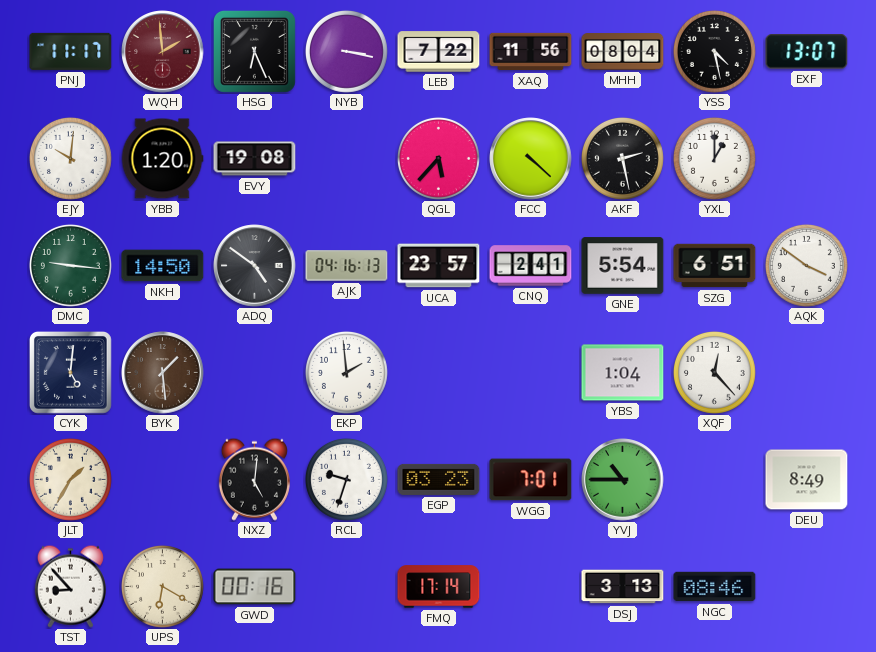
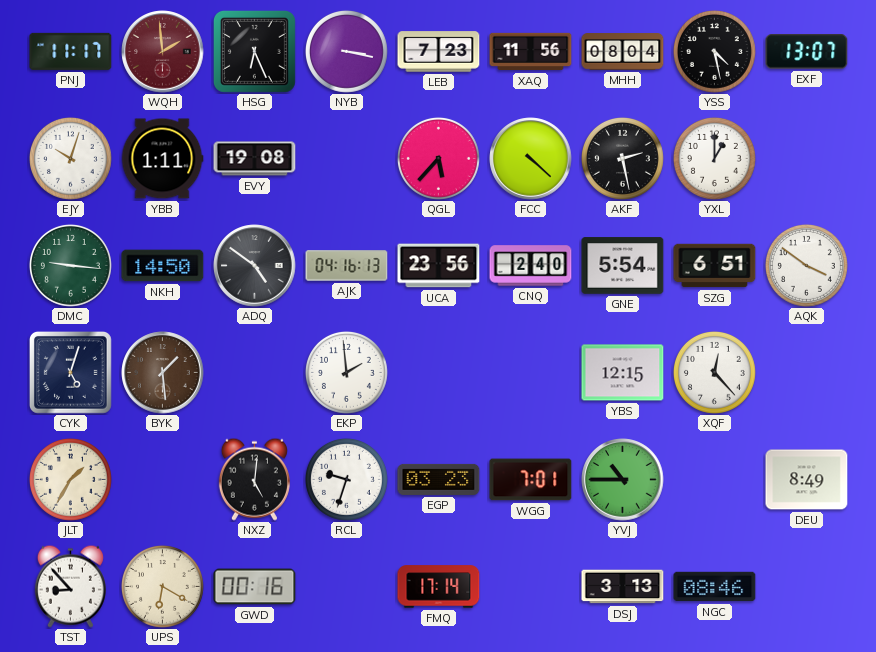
LEB: 7:22 -> 7:23
EJY: 10:01 -> 10:03
YBB: 1:20 -> 1:11
UCA: 23:57 -> 23:56
CNQ: 2:41 -> 2:40
CYK: 5:01 -> 5:03
YBS: 1:04 -> 12:15
